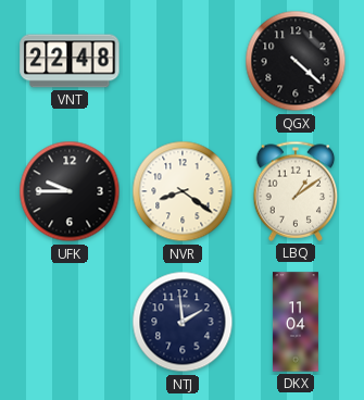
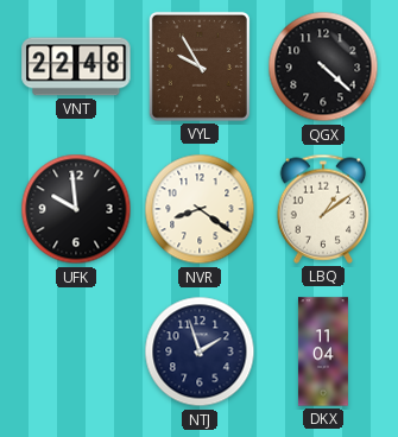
VYL: none -> 9:55
UFK: 9:45 -> 9:59
NTJ: 1:59 -> 1:57
